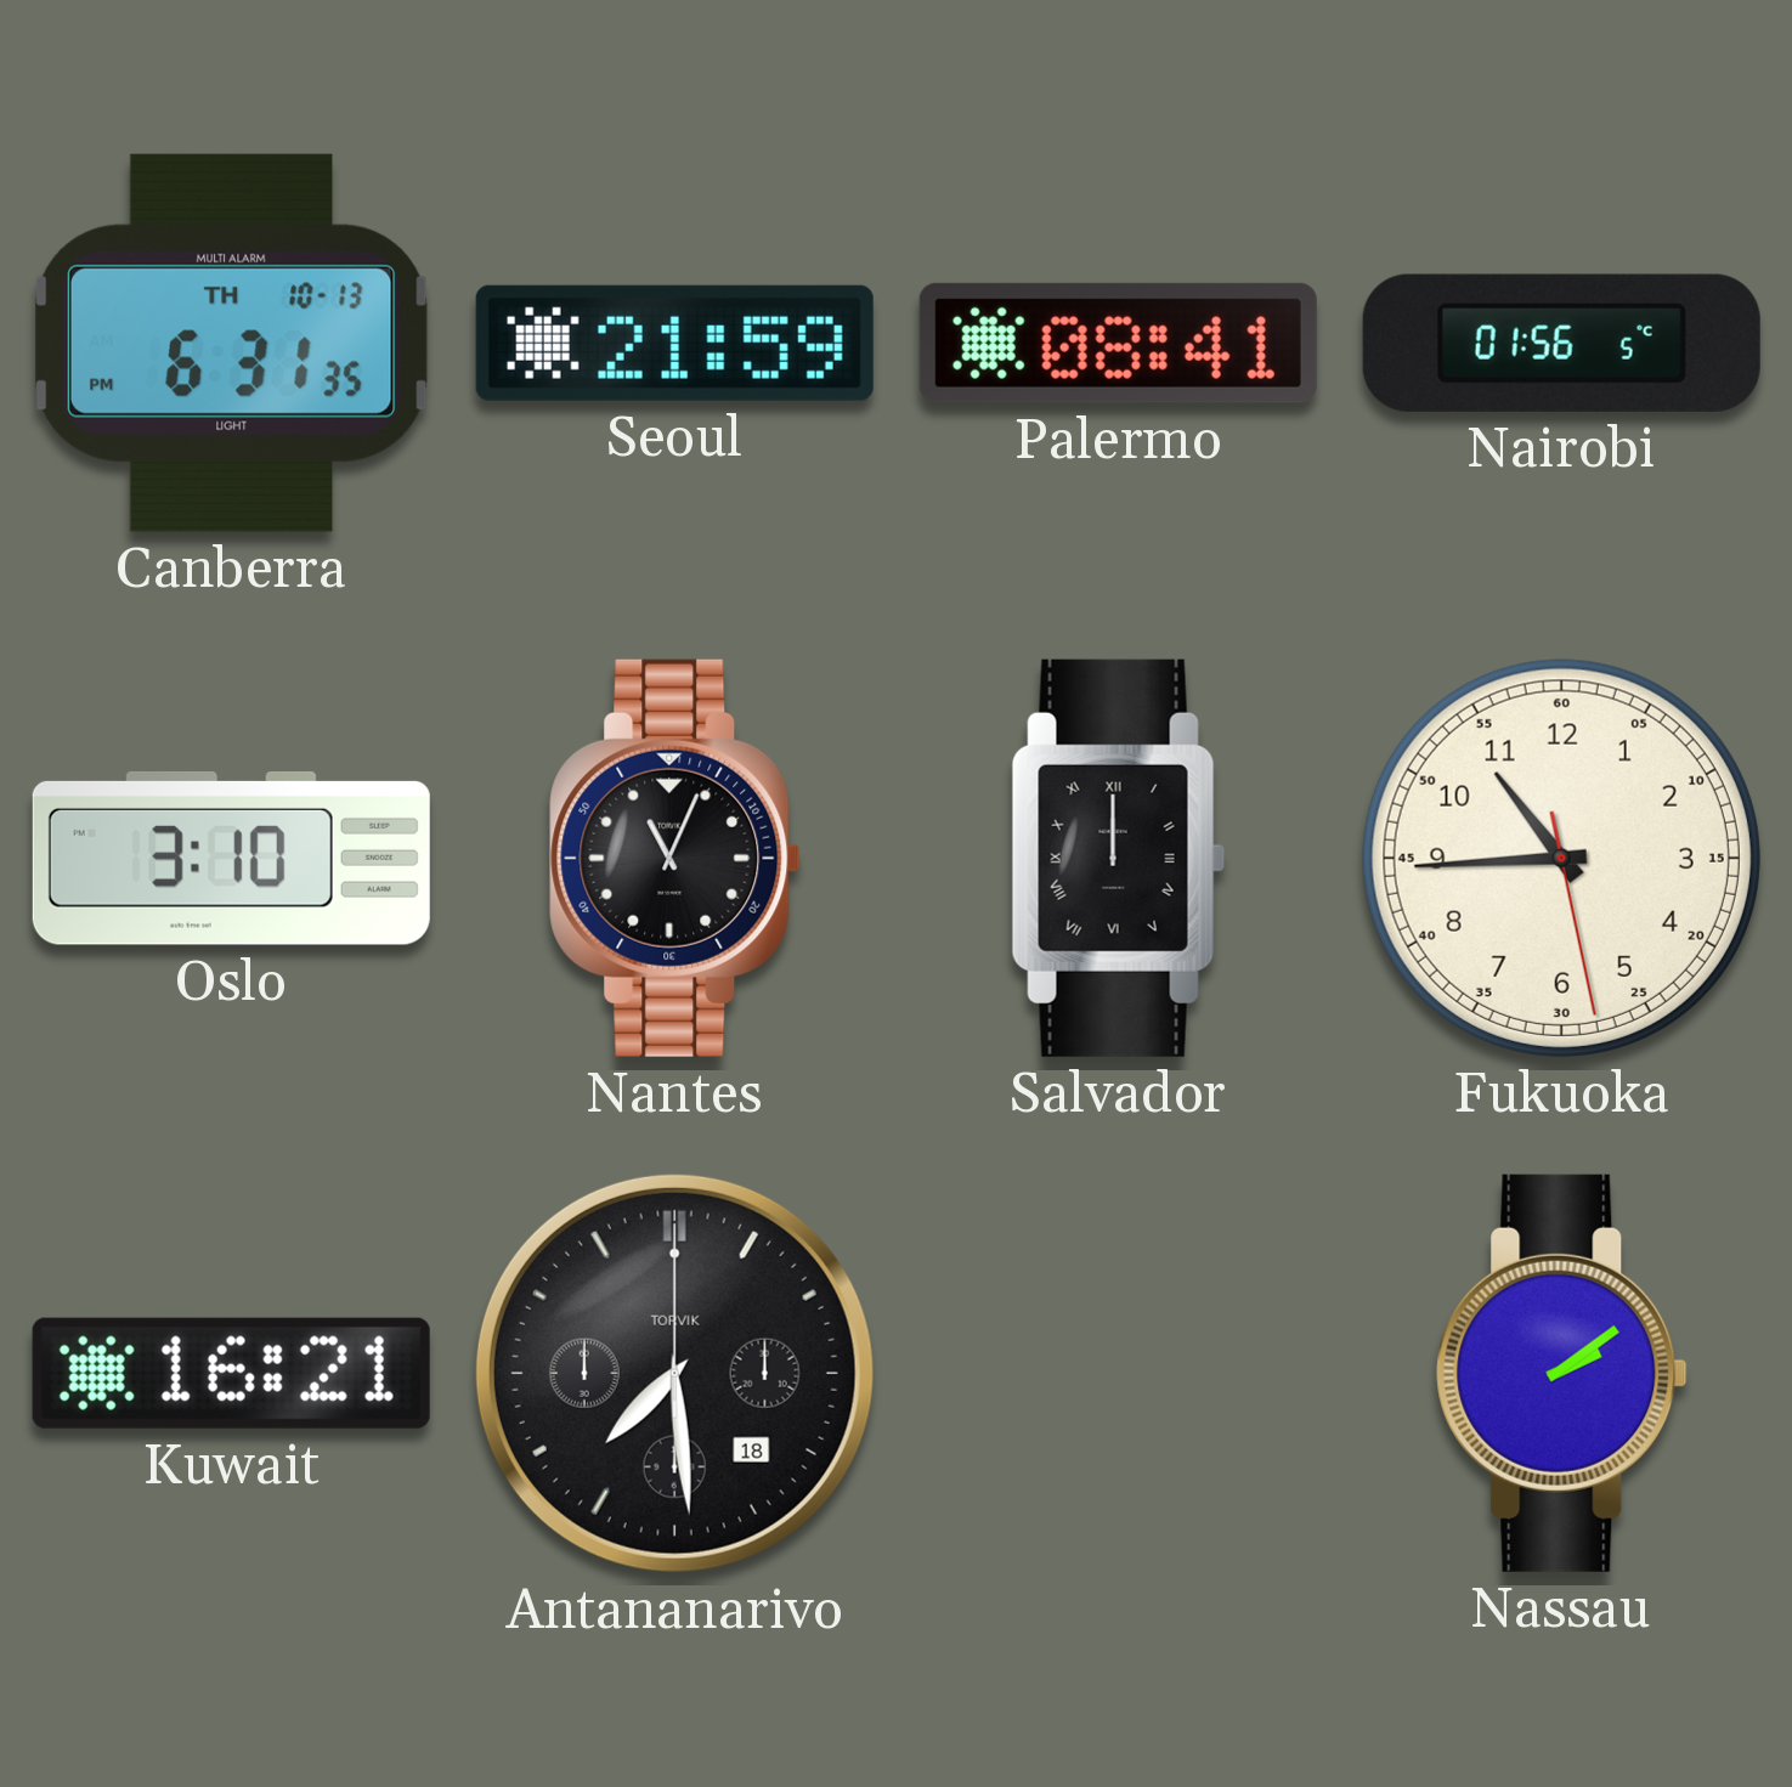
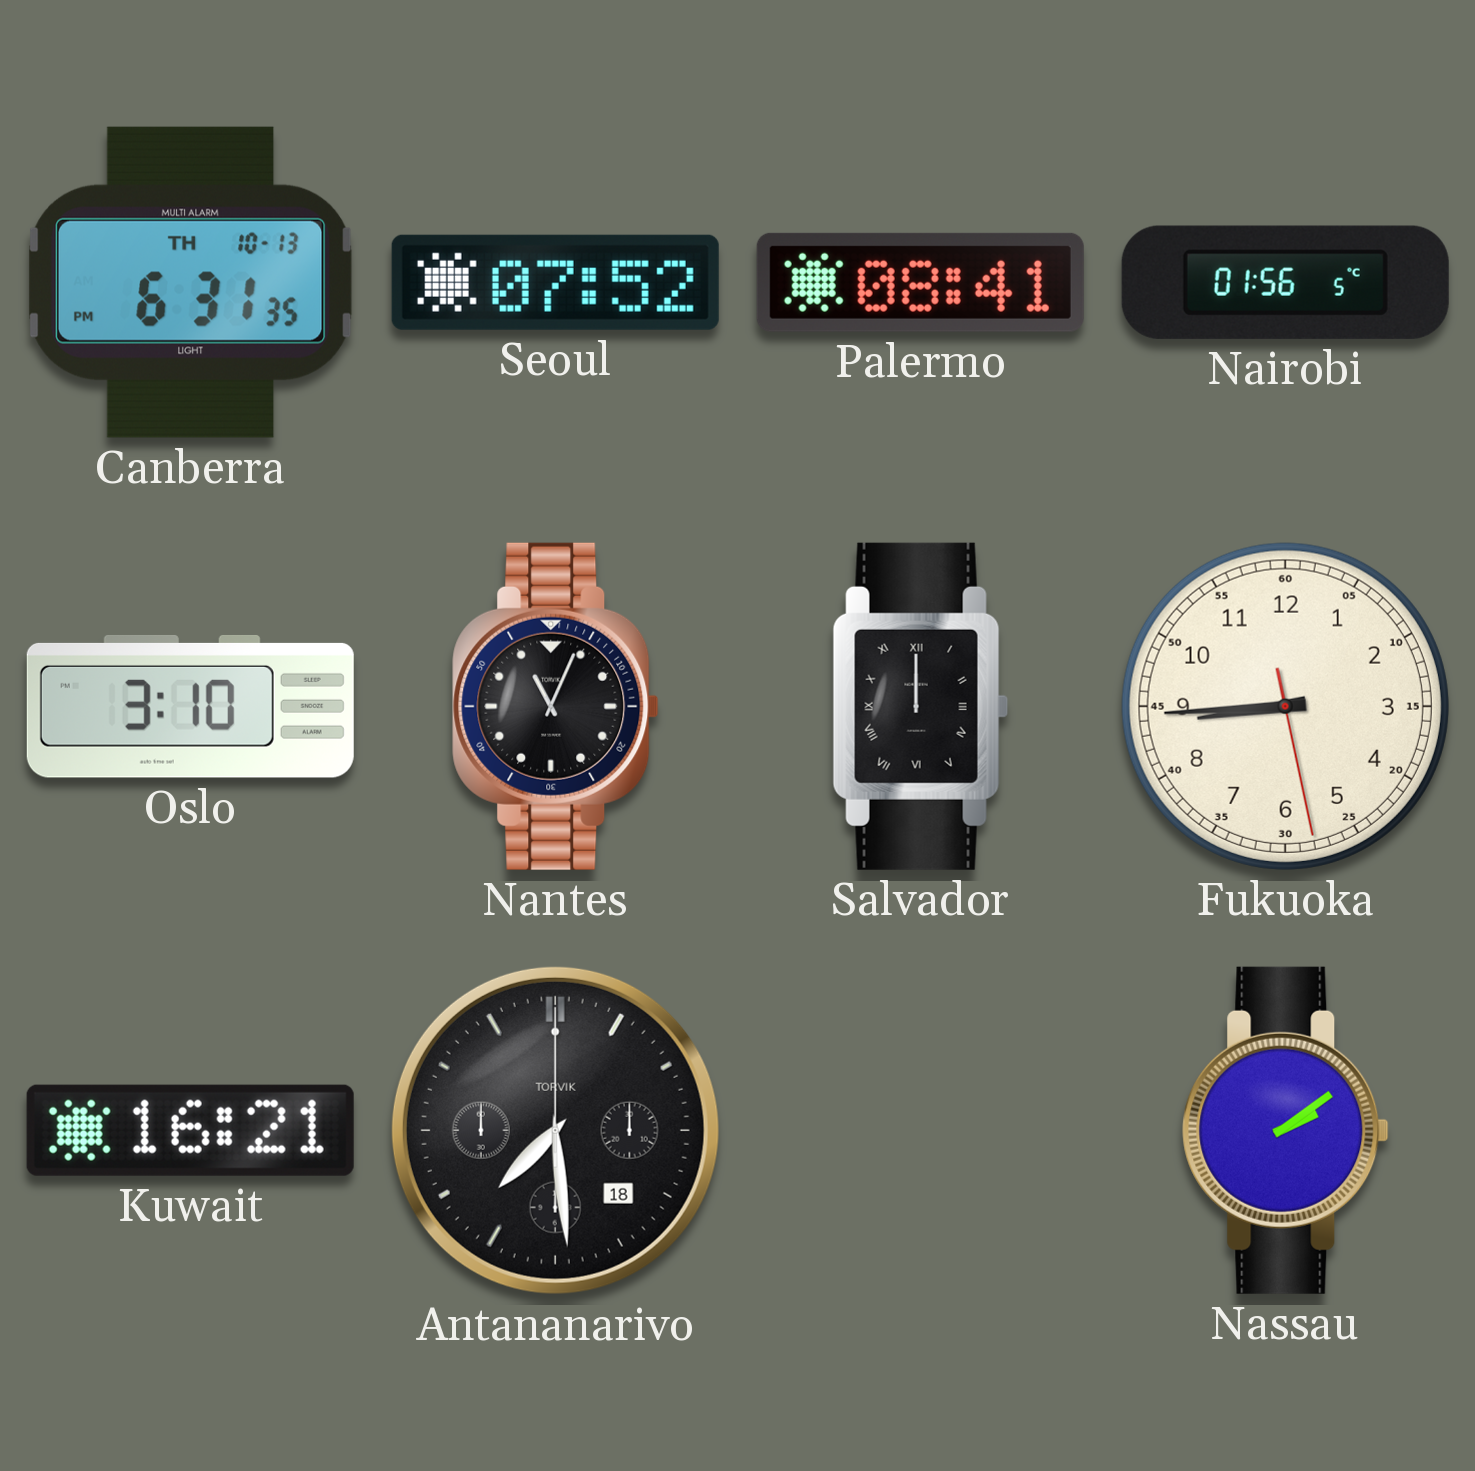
Seoul: 21:59 -> 07:52
Fukuoka: 10:44 -> 8:44
